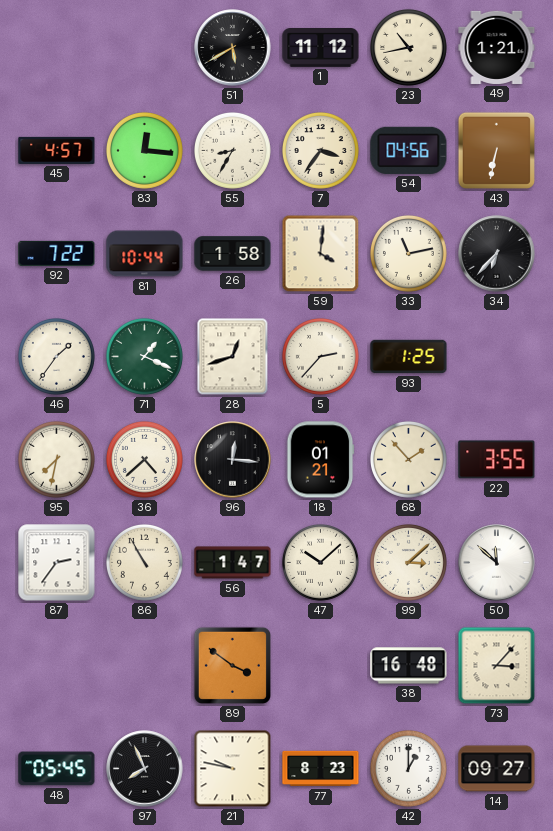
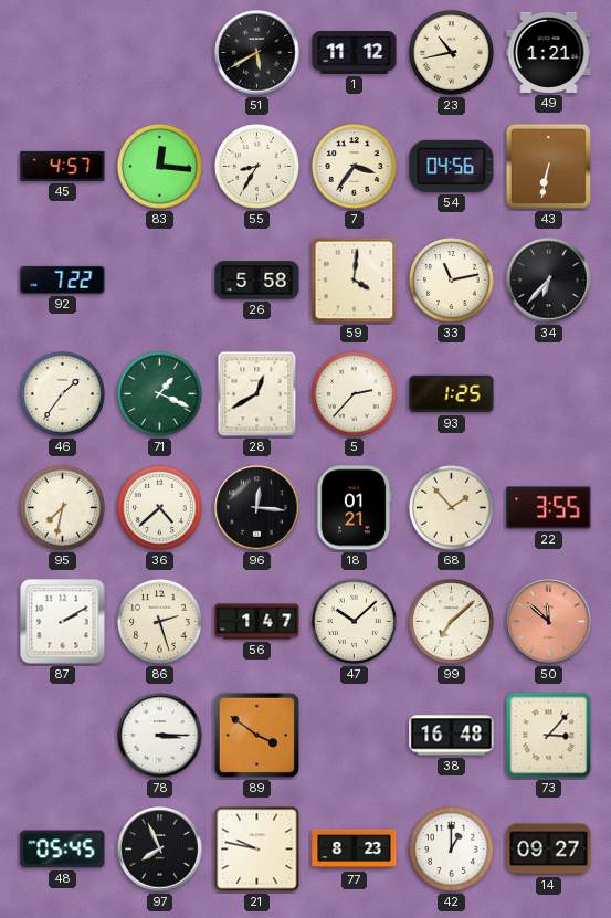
81: 10:44 -> none
26: 1:58 -> 5:58
28: 12:42 -> 12:40
87: 2:36 -> 2:10
86: 10:55 -> 2:27
99: 3:08 -> 7:08
50 dial: white -> salmon
78: none -> 3:15
